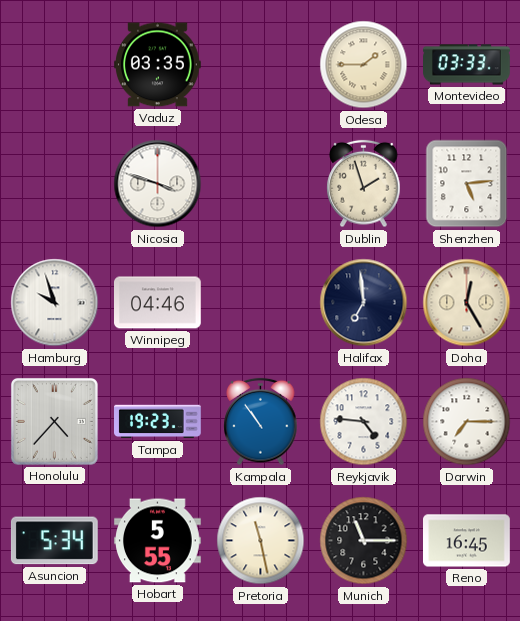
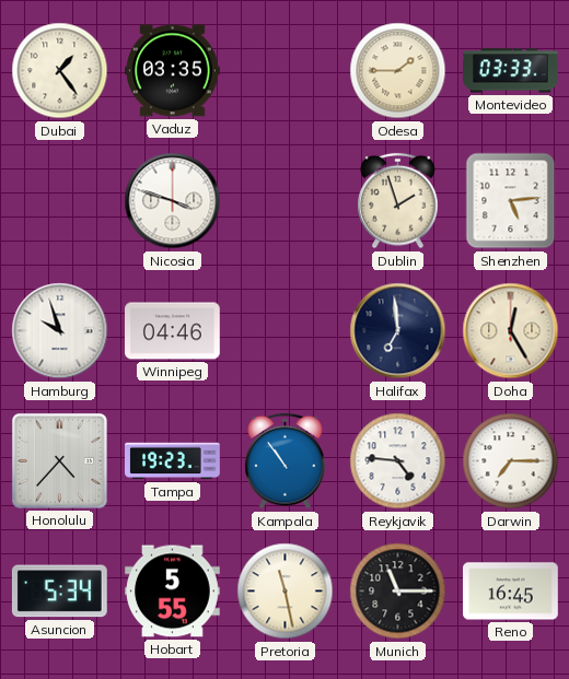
Dubai: none -> 1:24
